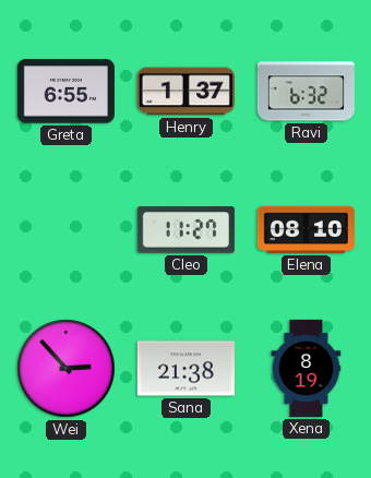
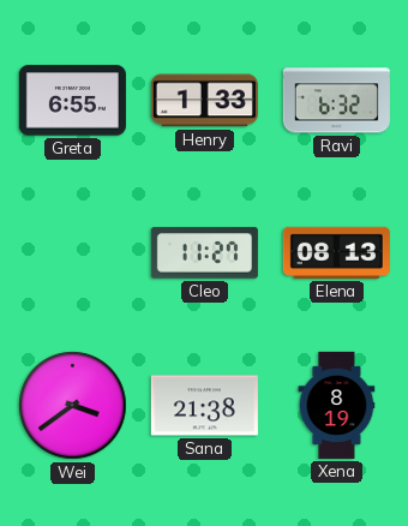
Henry: 1:37 -> 1:33
Elena: 08:10 -> 08:13
Wei: 2:53 -> 3:39
